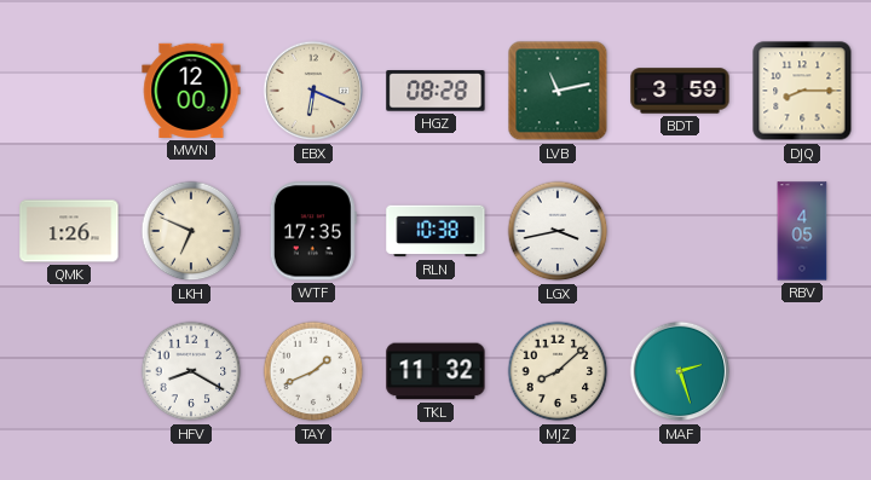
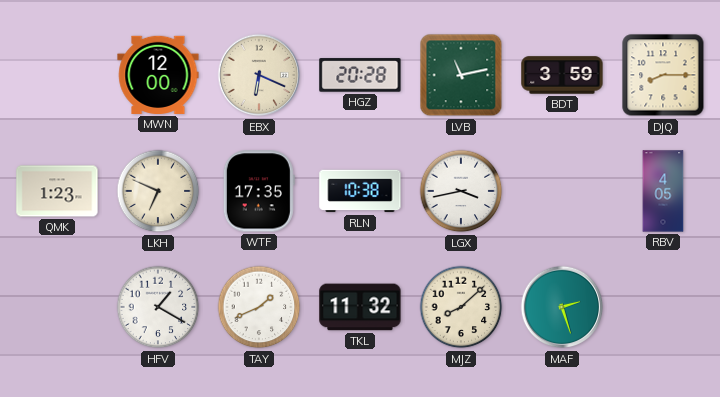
HGZ: 08:28 -> 20:28
QMK: 1:26 -> 1:23
HFV: 8:20 -> 1:20
